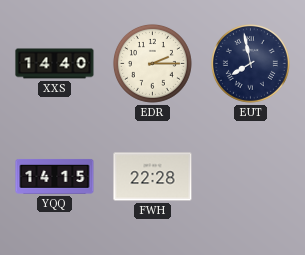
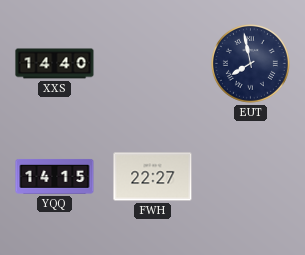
EDR: 2:15 -> none
FWH: 22:28 -> 22:27
